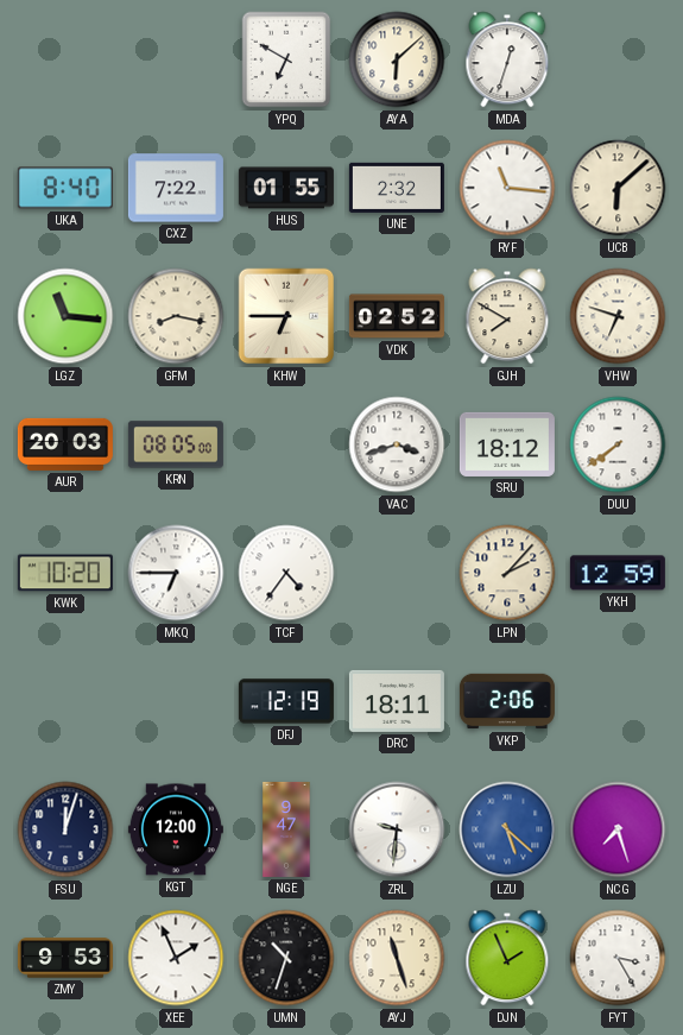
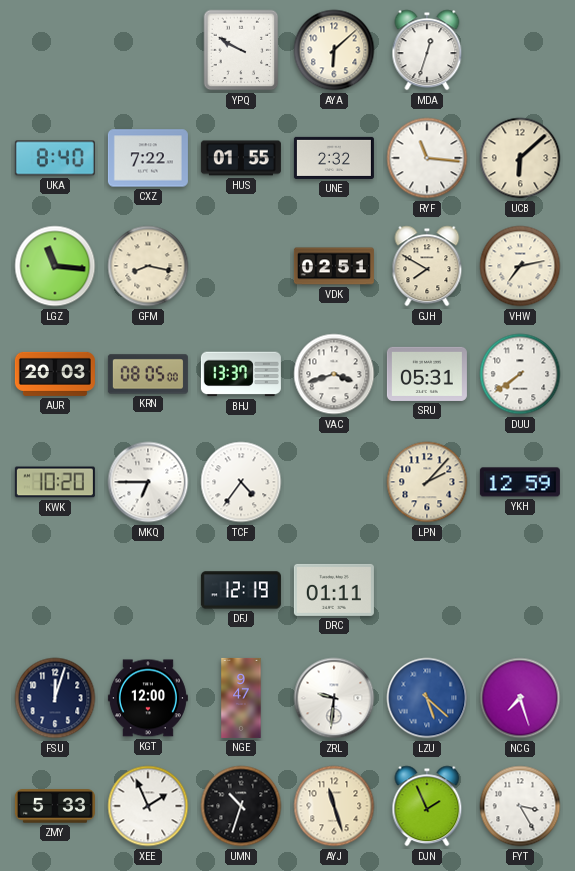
YPQ: 6:50 -> 9:50
KHW: 6:45 -> none
VDK: 02:52 -> 02:51
VHW: 6:48 -> 7:13
BHJ: none -> 13:37
SRU: 18:12 -> 05:31
DRC: 18:11 -> 01:11
VKP: 2:06 -> none
ZMY: 9:53 -> 5:33
